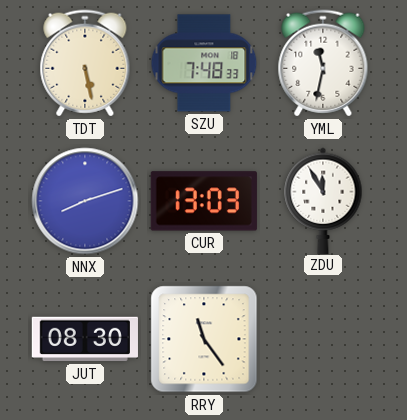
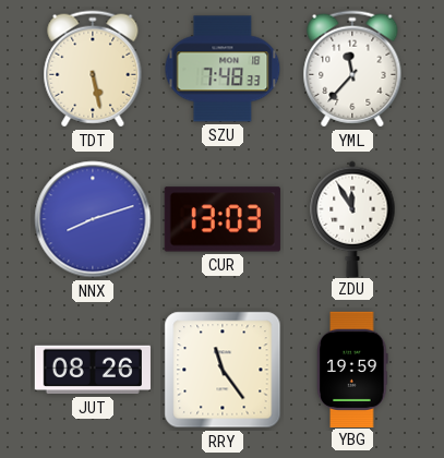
YML: 11:32 -> 11:37
JUT: 08:30 -> 08:26
YBG: none -> 19:59
